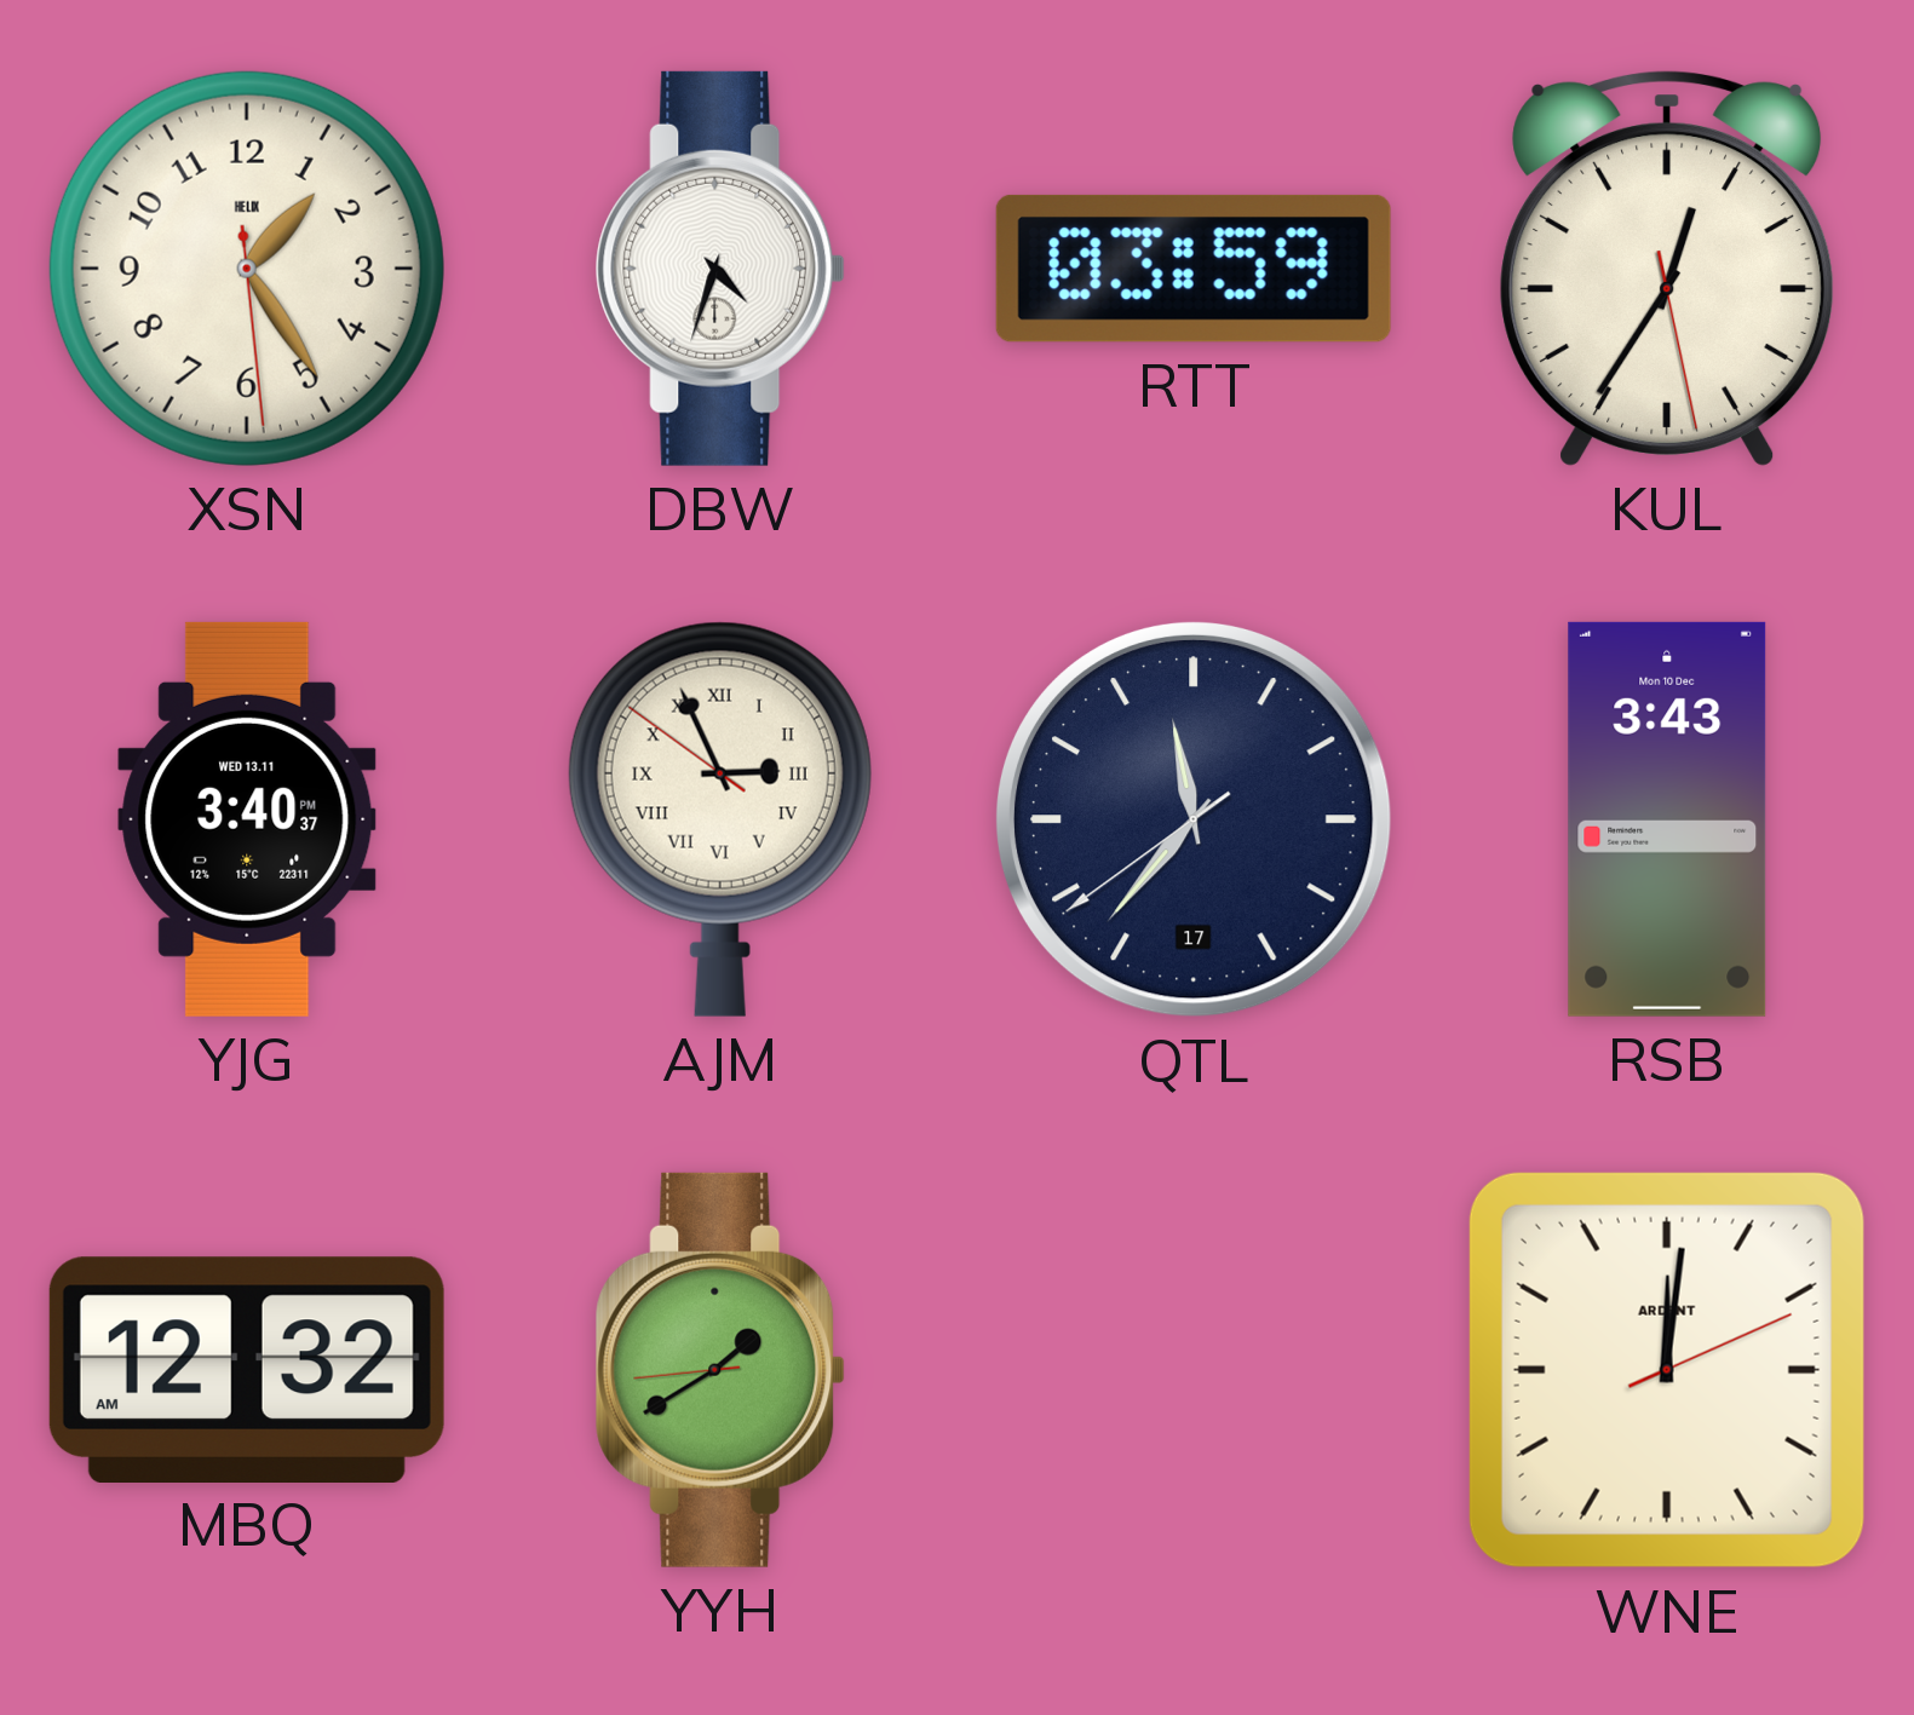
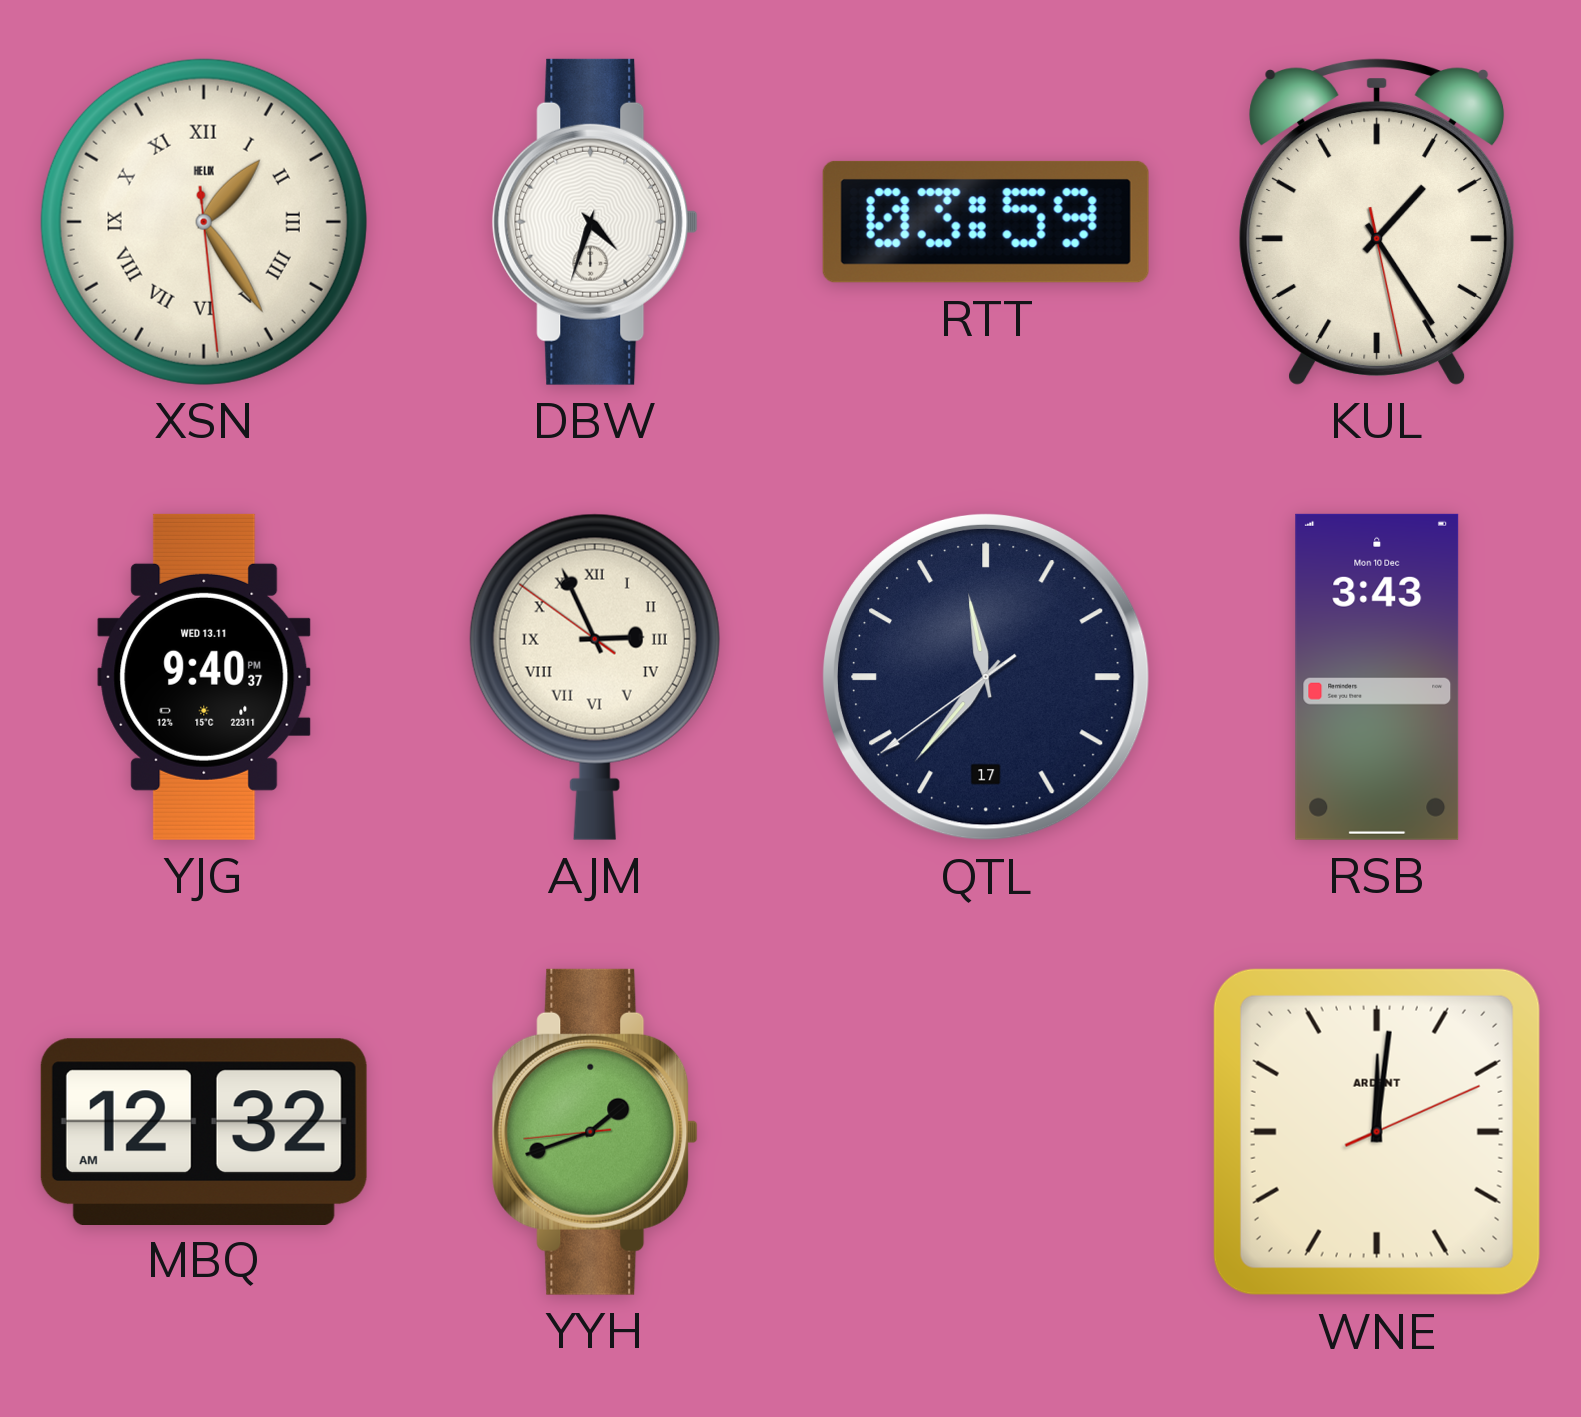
XSN numerals: Arabic -> Roman
KUL: 12:35 -> 1:24
YJG: 3:40 -> 9:40
YYH: 1:39 -> 1:41
